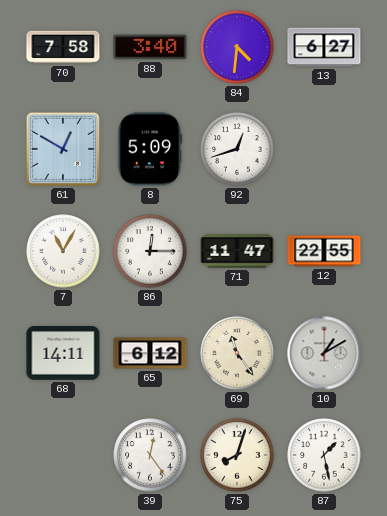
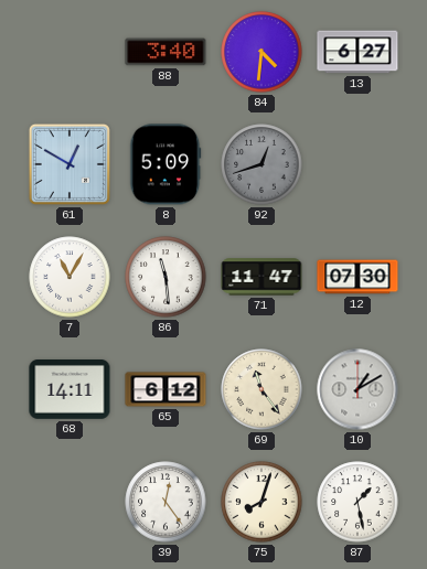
70: 7:58 -> none
92 dial: white -> grey
86: 12:15 -> 11:29
12: 22:55 -> 07:30
